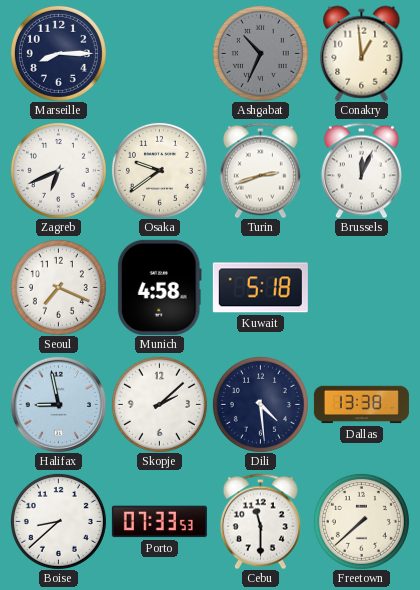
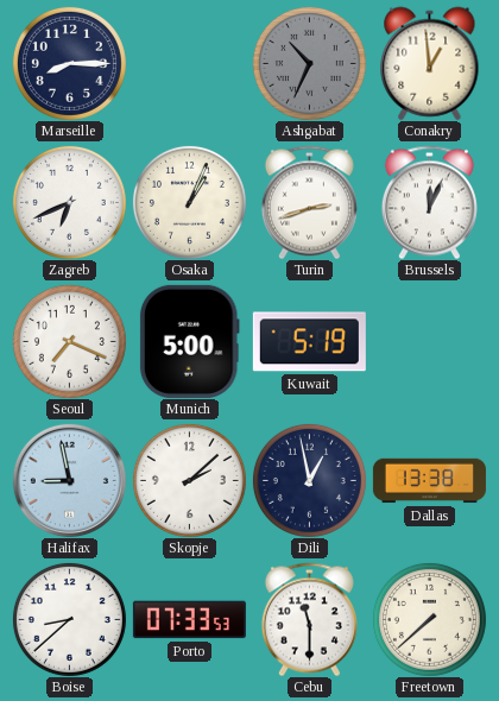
Osaka: 9:39 -> 1:04
Munich: 4:58 -> 5:00
Kuwait: 5:18 -> 5:19
Dili: 4:29 -> 12:58
